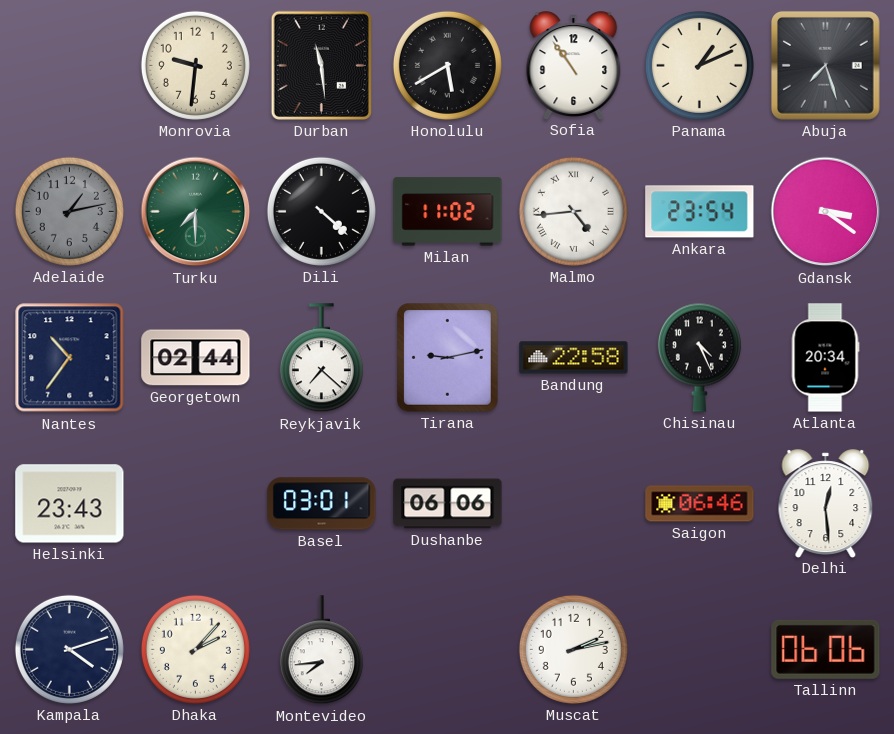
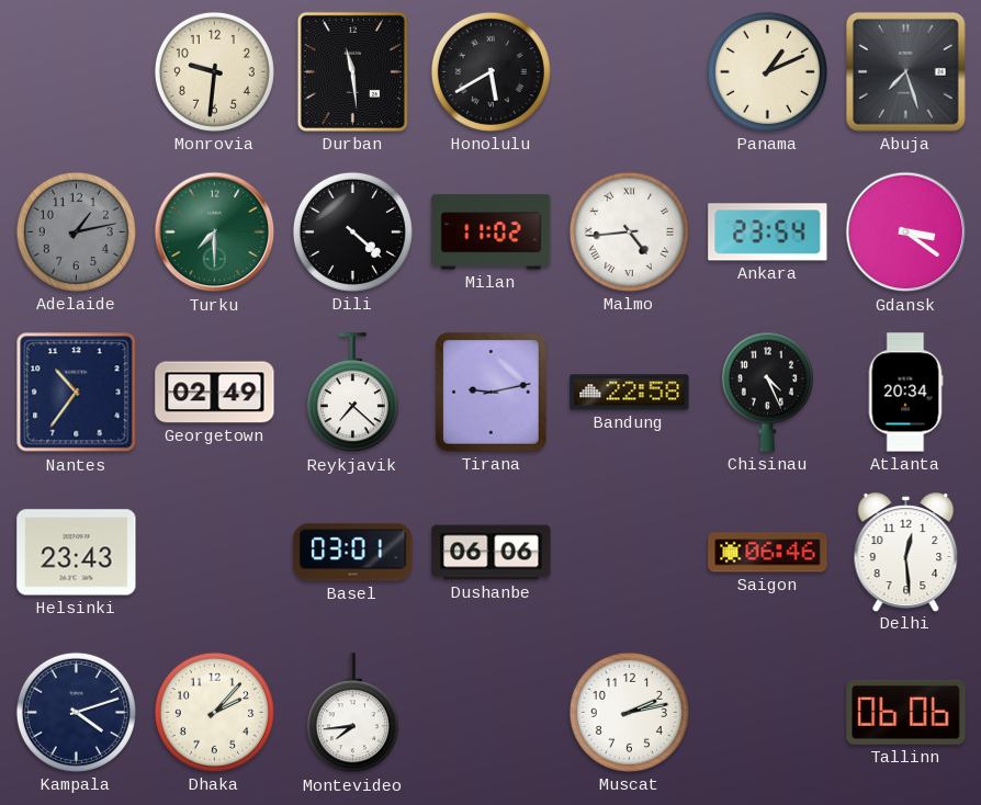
Sofia: 10:54 -> none
Georgetown: 02:44 -> 02:49
